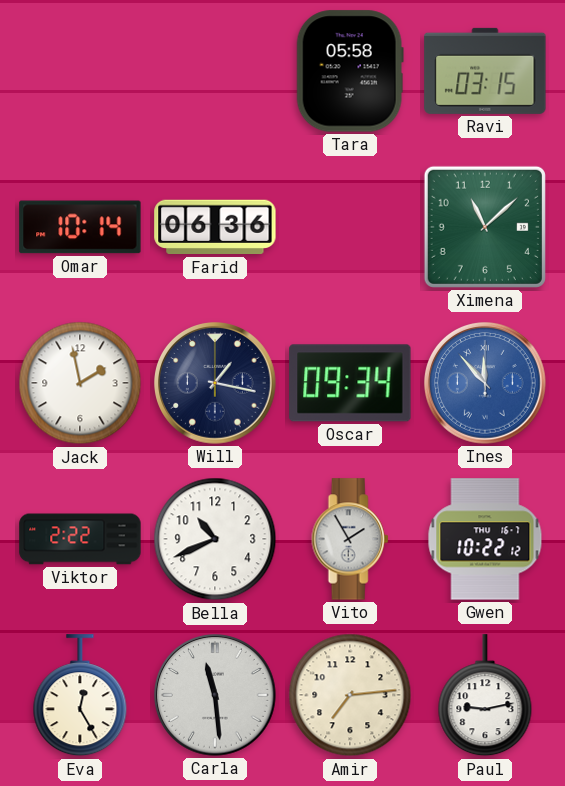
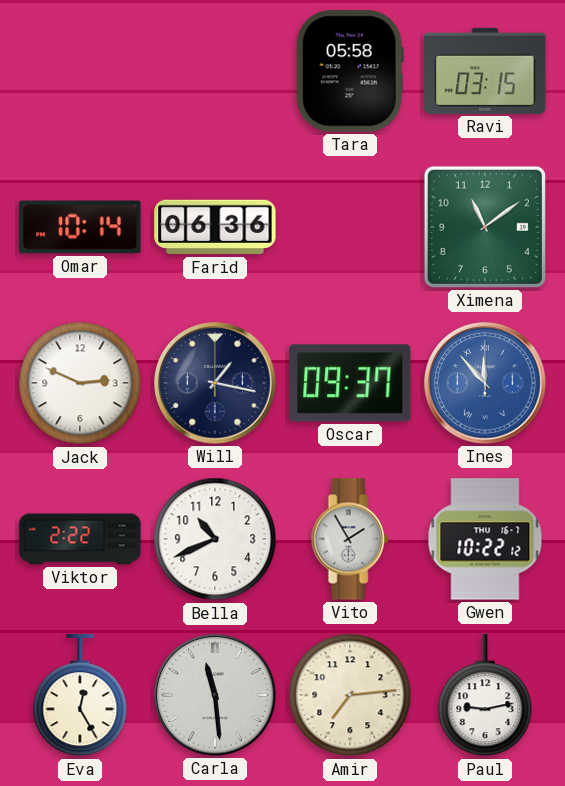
Ximena: 11:08 -> 11:09
Jack: 1:58 -> 2:49
Oscar: 09:34 -> 09:37
